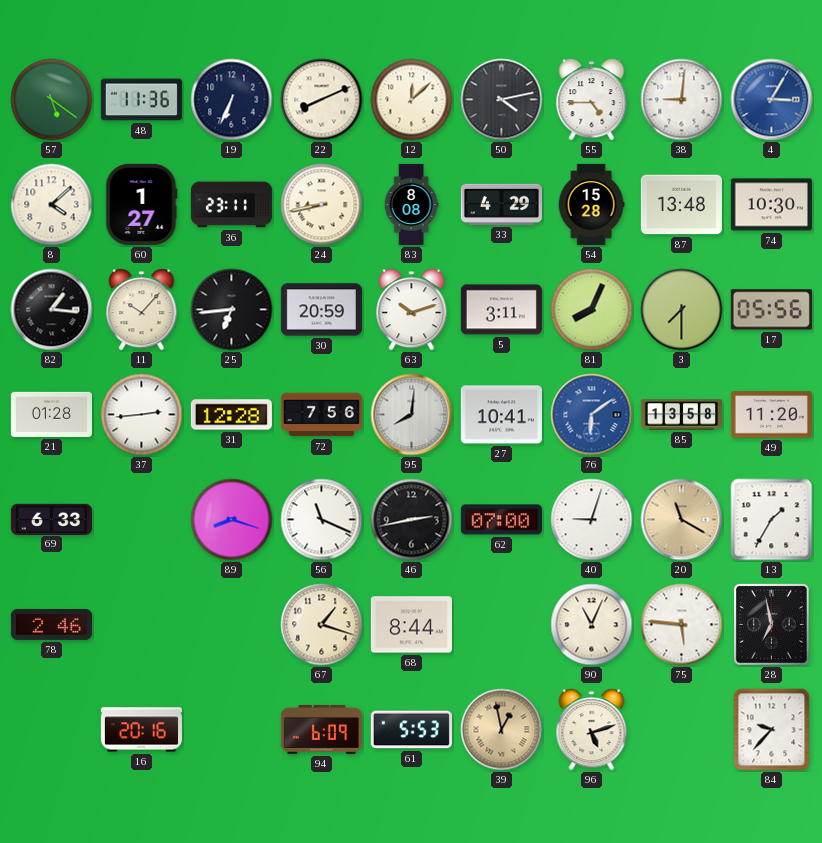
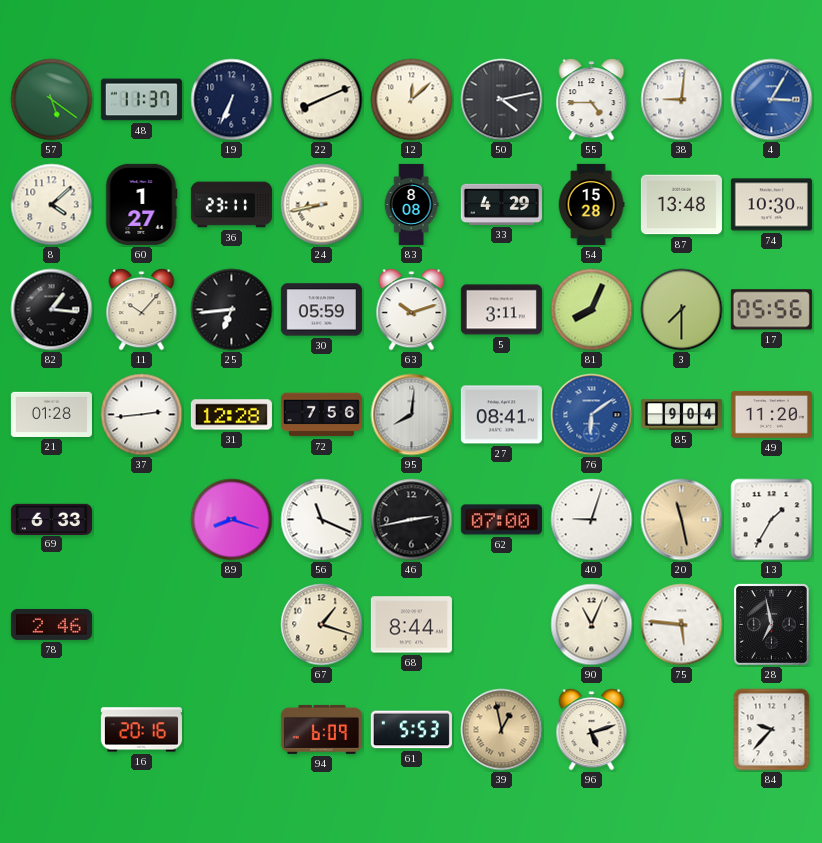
48: 11:36 -> 11:37
30: 20:59 -> 05:59
27: 10:41 -> 08:41
85: 13:58 -> 9:04
20: 11:20 -> 11:28
